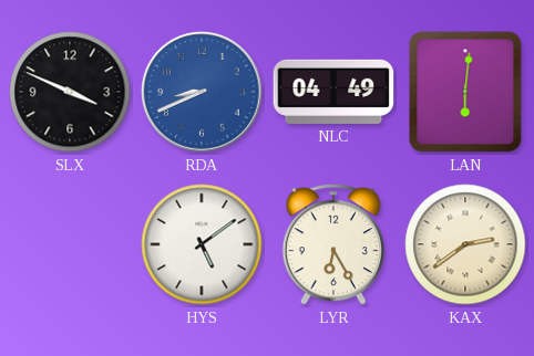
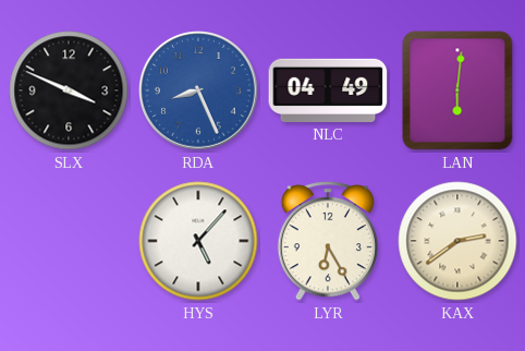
RDA: 8:41 -> 8:26
HYS: 5:09 -> 5:07
